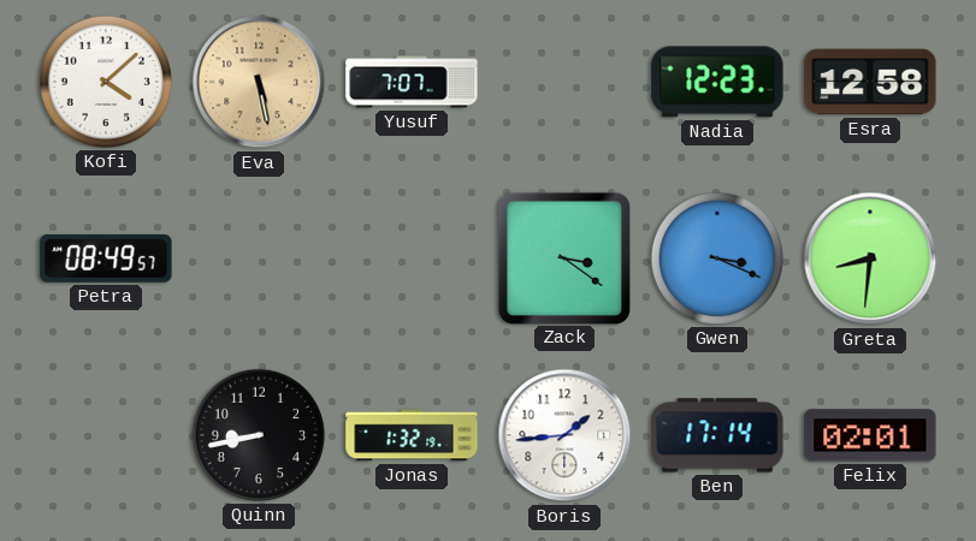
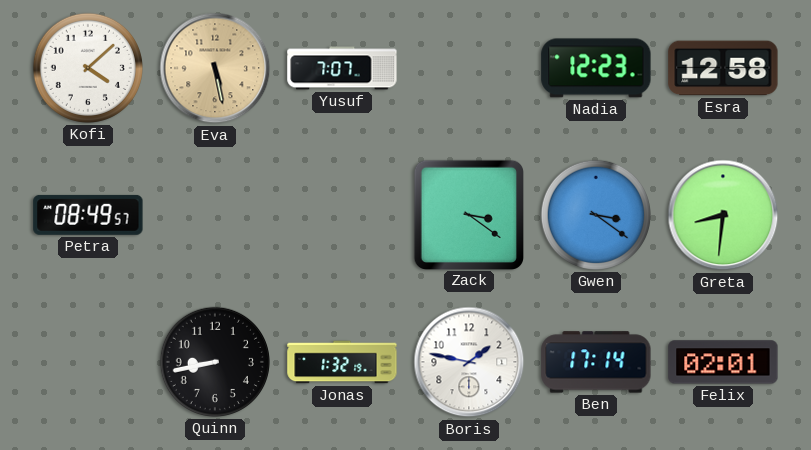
Gwen: 3:19 -> 3:21
Boris: 1:44 -> 1:47
